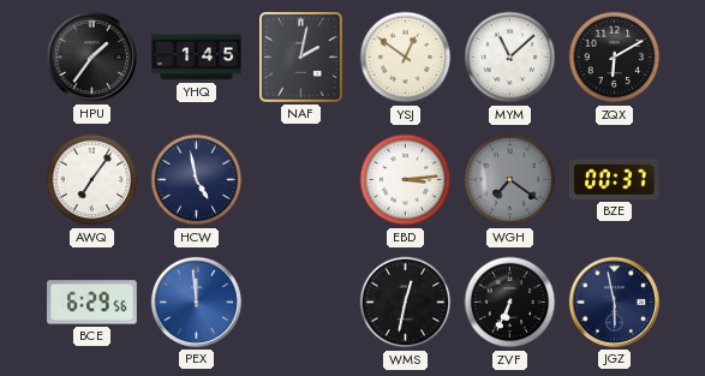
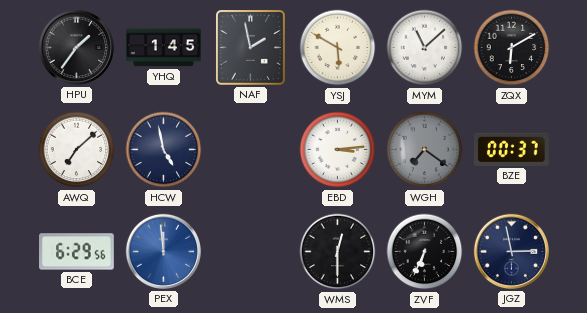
NAF: 2:02 -> 1:58
YSJ: 12:51 -> 5:50
AWQ: 7:06 -> 7:08
WMS: 12:32 -> 12:30
JGZ: 5:58 -> 2:58
